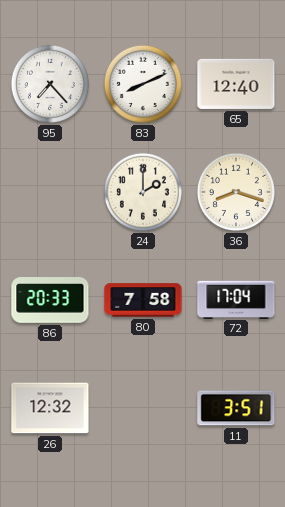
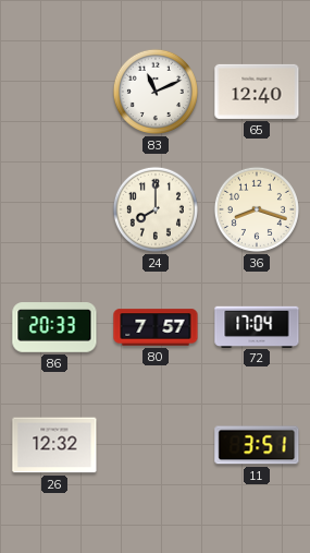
95: 7:23 -> none
83: 8:11 -> 11:11
24: 2:00 -> 8:00
80: 7:58 -> 7:57
